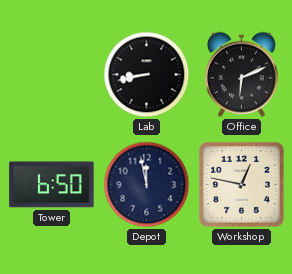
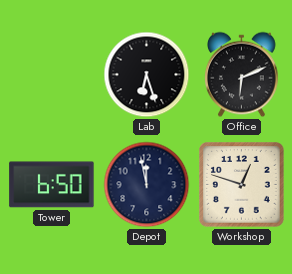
Lab: 8:43 -> 6:27
Workshop: 12:47 -> 12:48
